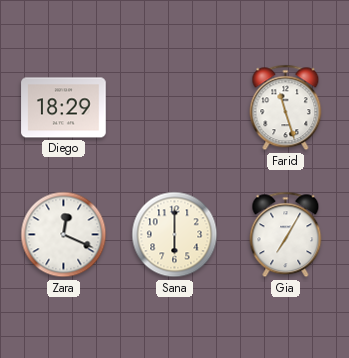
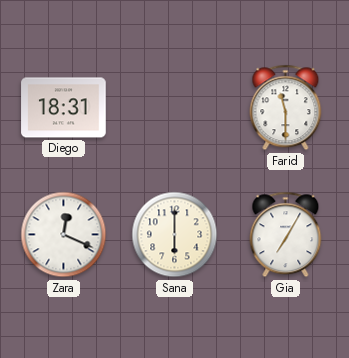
Diego: 18:29 -> 18:31
Farid: 11:27 -> 11:30
